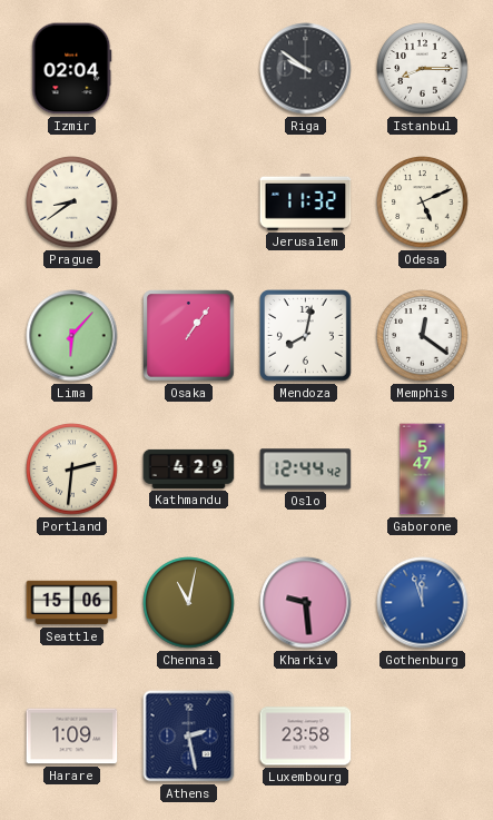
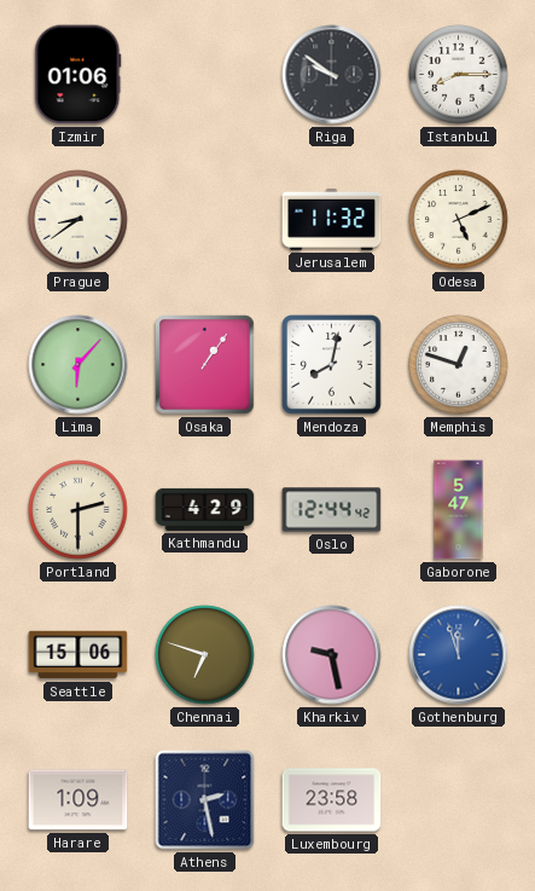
Izmir: 02:04 -> 01:06
Memphis: 12:21 -> 12:48
Portland: 2:31 -> 2:30
Chennai: 11:02 -> 6:48
Kharkiv: 9:29 -> 9:28
